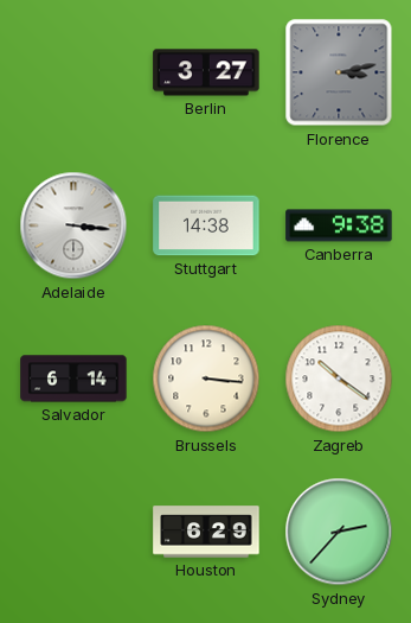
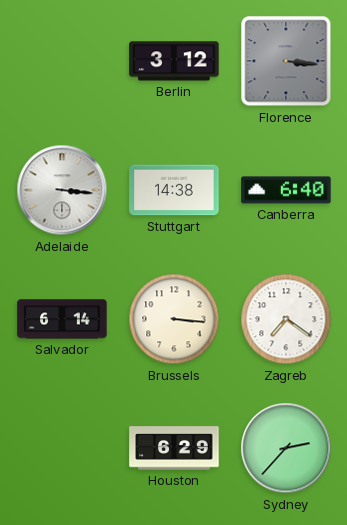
Berlin: 3:27 -> 3:12
Florence: 3:13 -> 3:16
Canberra: 9:38 -> 6:40
Zagreb: 10:21 -> 7:21
